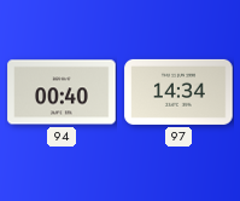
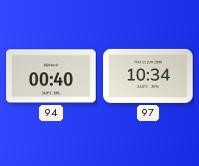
97: 14:34 -> 10:34
